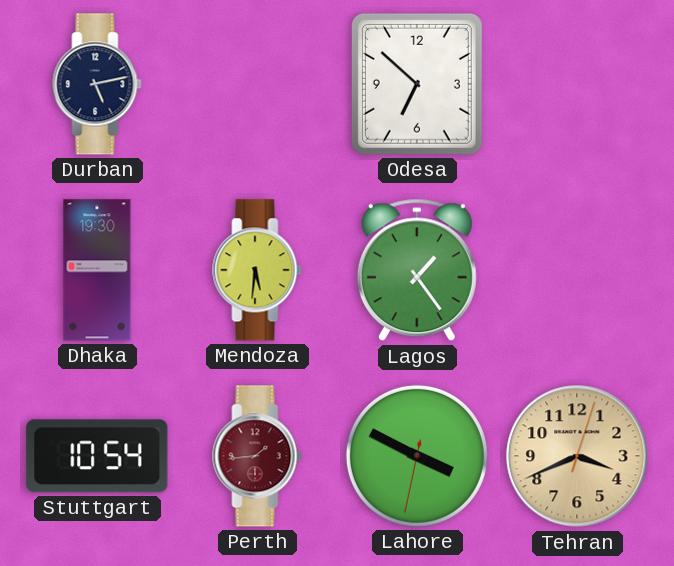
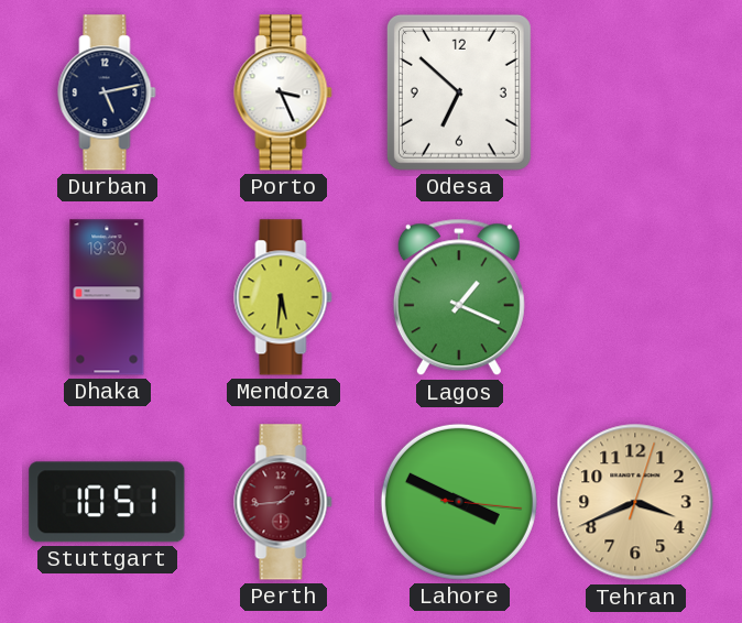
Porto: none -> 3:26
Lagos: 1:24 -> 1:19
Stuttgart: 10:54 -> 10:51
Lahore: 3:49:32 -> 3:49:16
